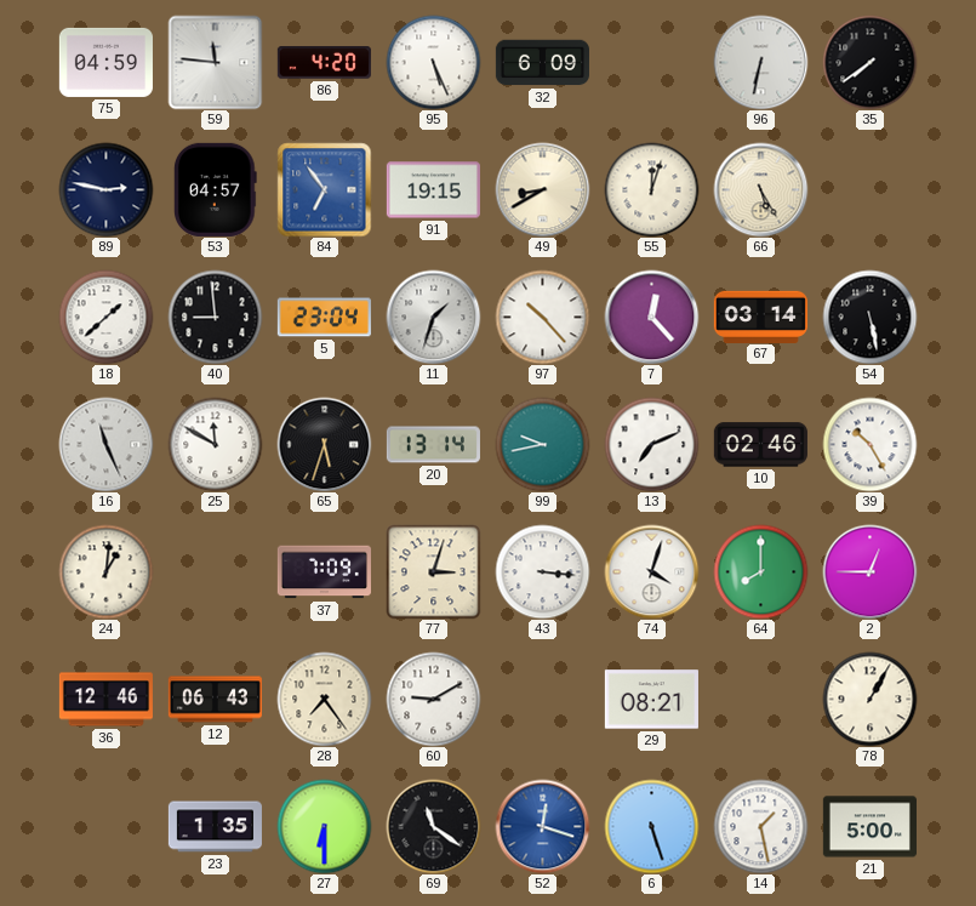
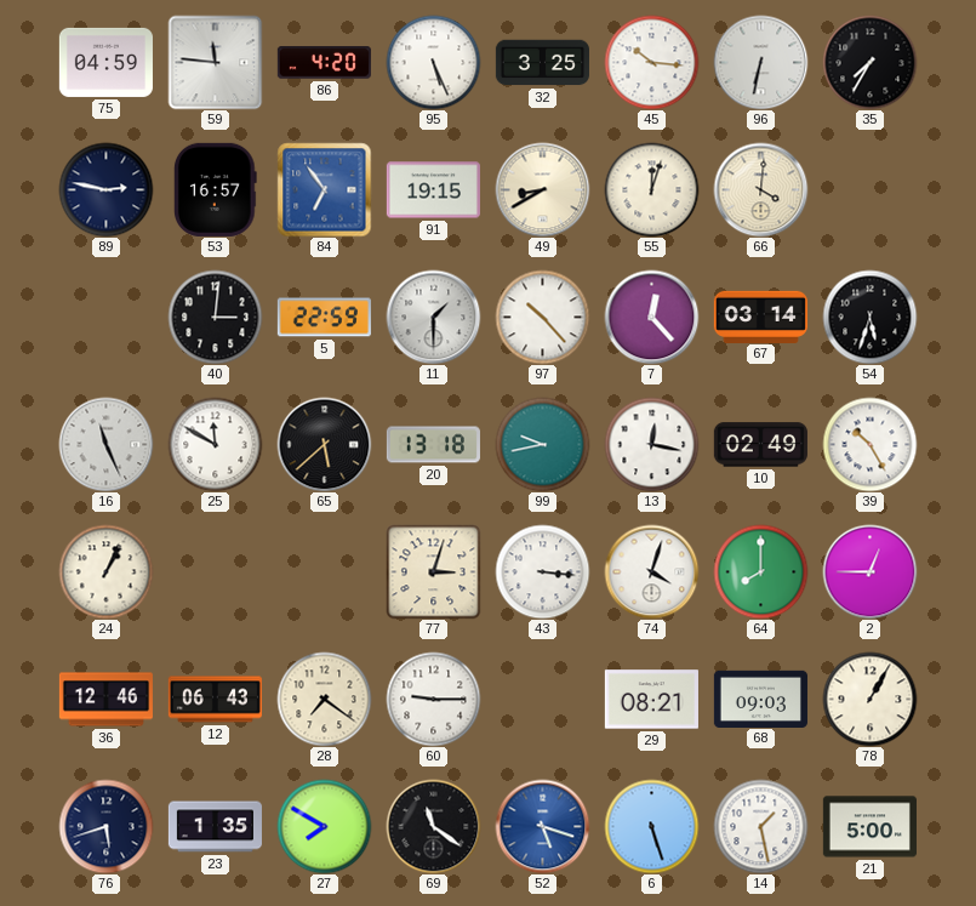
32: 6:09 -> 3:25
45: none -> 10:16
35: 7:39 -> 7:35
53: 04:57 -> 16:57
66: 5:25 -> 4:01
18: 1:38 -> none
40: 8:59 -> 3:01
5: 23:04 -> 22:59
11: 1:33 -> 1:30
54: 5:28 -> 5:33
65: 5:33 -> 5:38
20: 13:14 -> 13:18
13: 7:11 -> 12:17
10: 02:46 -> 02:49
24: 1:01 -> 1:04
37: 7:09 -> none
28: 7:24 -> 7:21
60: 9:10 -> 9:15
68: none -> 09:03
76: none -> 5:42
27: 6:30 -> 7:50
52: 12:18 -> 5:18
